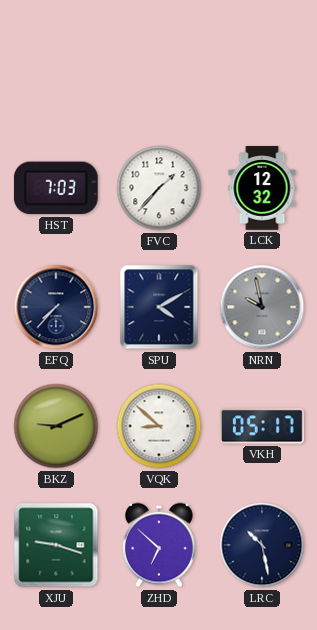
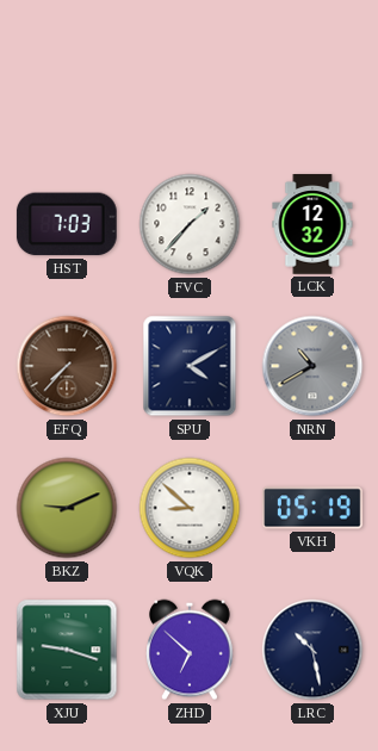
EFQ dial: navy -> brown
NRN: 9:58 -> 10:40
VKH: 05:17 -> 05:19
